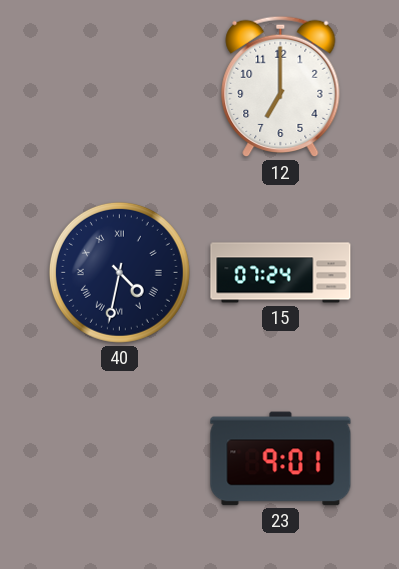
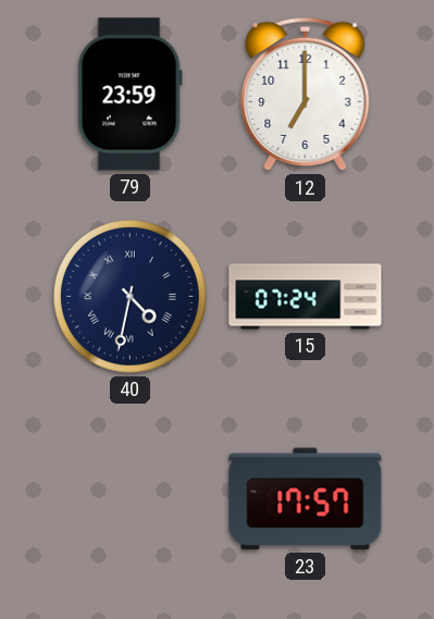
79: none -> 23:59
23: 9:01 -> 17:57
